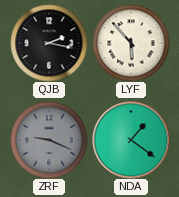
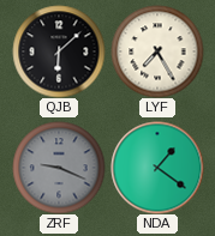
QJB: 2:17 -> 6:08
LYF: 5:53 -> 7:25
